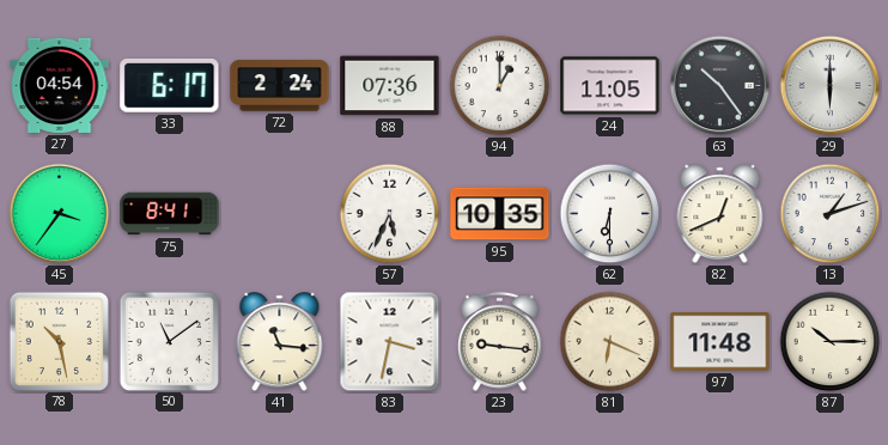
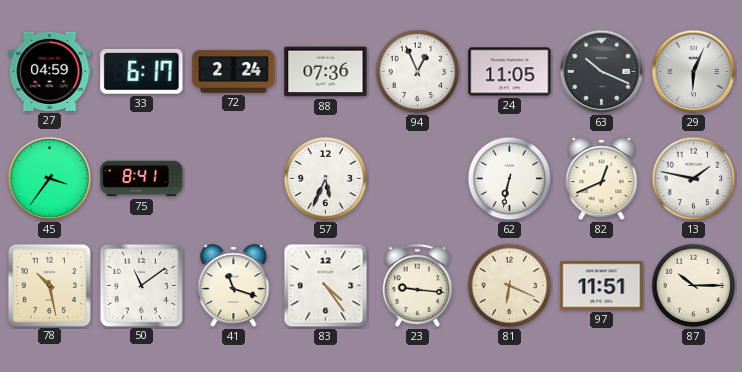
27: 04:54 -> 04:59
94: 1:00 -> 12:56
63: 10:24 -> 10:19
29: 6:00 -> 6:04
95: 10:35 -> none
62: 6:30 -> 6:32
13: 1:12 -> 1:47
41: 11:16 -> 11:18
83: 3:32 -> 4:24
97: 11:48 -> 11:51
